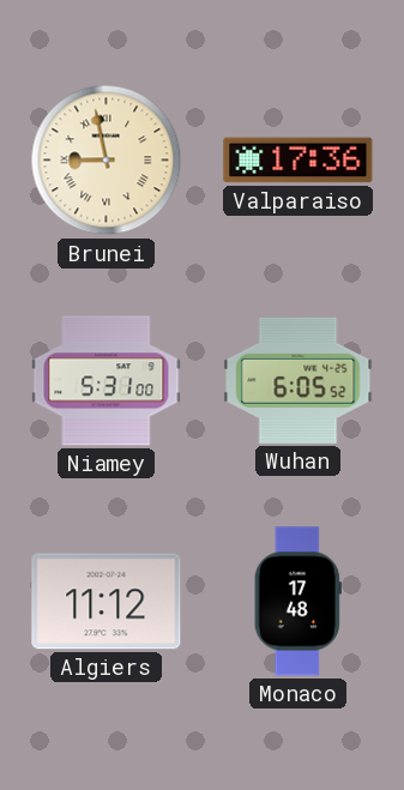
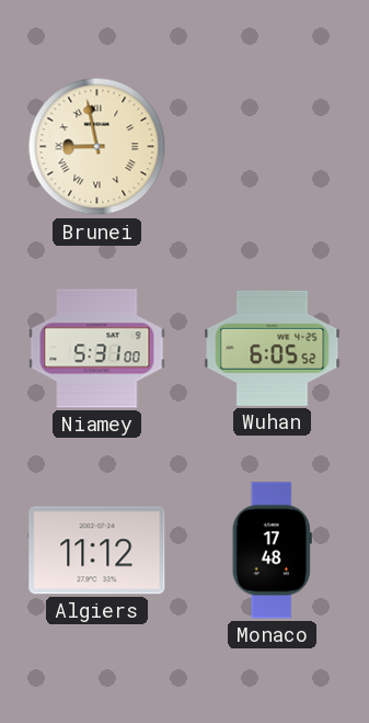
Valparaiso: 17:36 -> none
